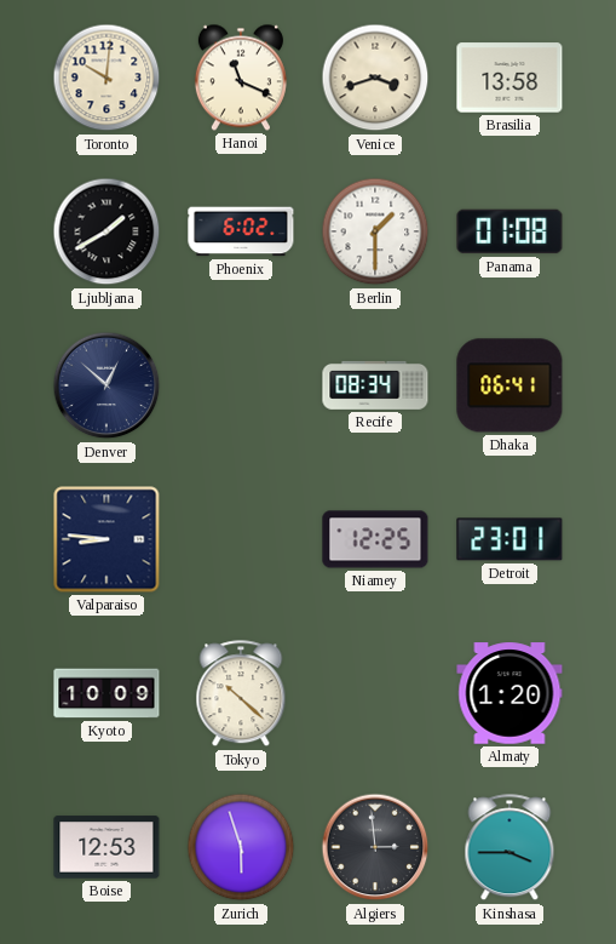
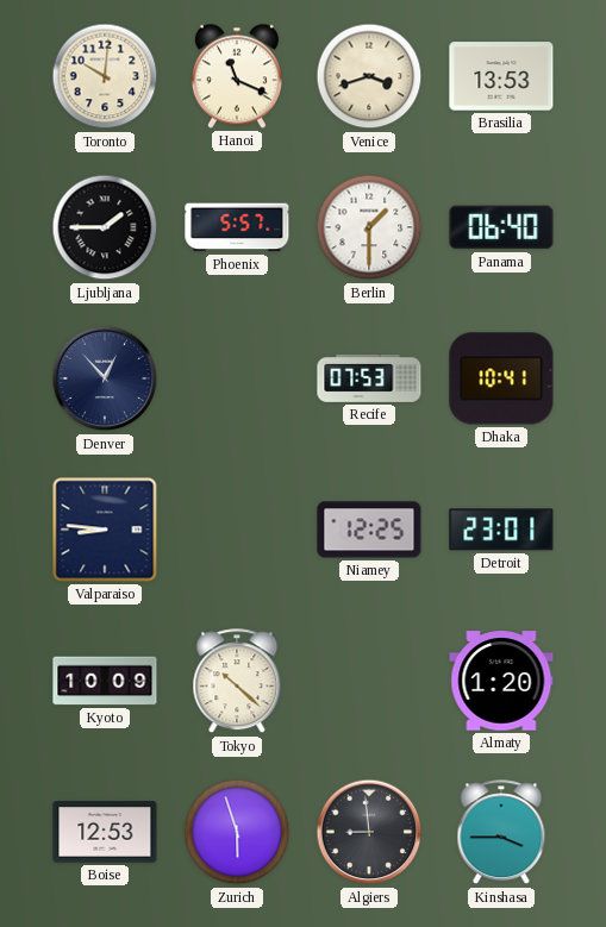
Brasilia: 13:58 -> 13:53
Ljubljana: 1:40 -> 1:45
Phoenix: 6:02 -> 5:57
Panama: 01:08 -> 06:40
Denver: 12:52 -> 12:53
Recife: 08:34 -> 07:53
Dhaka: 06:41 -> 10:41
Algiers: 2:59 -> 8:59
